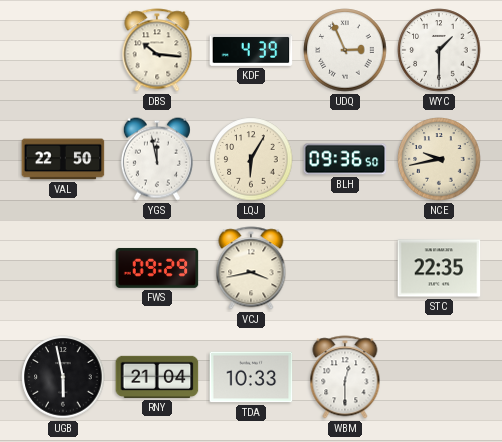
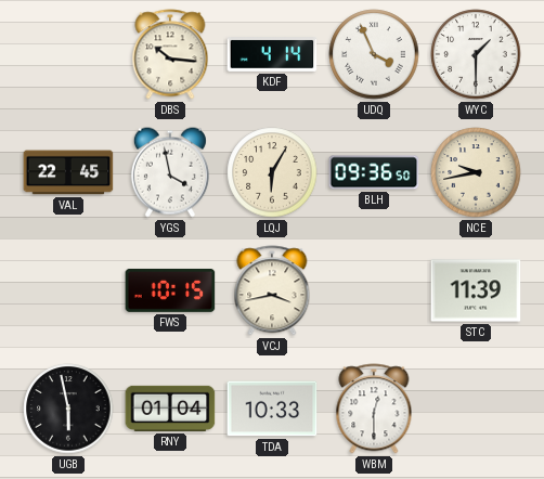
KDF: 4:39 -> 4:14
UDQ: 2:56 -> 3:56
VAL: 22:50 -> 22:45
YGS: 11:58 -> 3:58
FWS: 09:29 -> 10:15
STC: 22:35 -> 11:39
RNY: 21:04 -> 01:04
